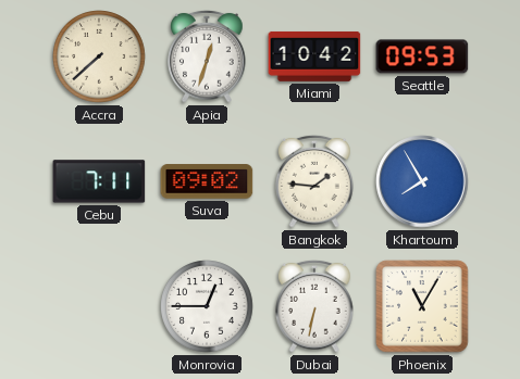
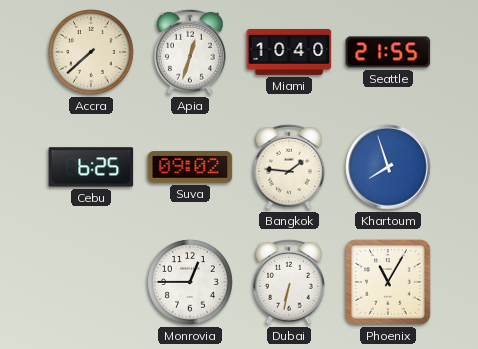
Miami: 10:42 -> 10:40
Seattle: 09:53 -> 21:55
Cebu: 7:11 -> 6:25
Khartoum: 7:55 -> 7:57
